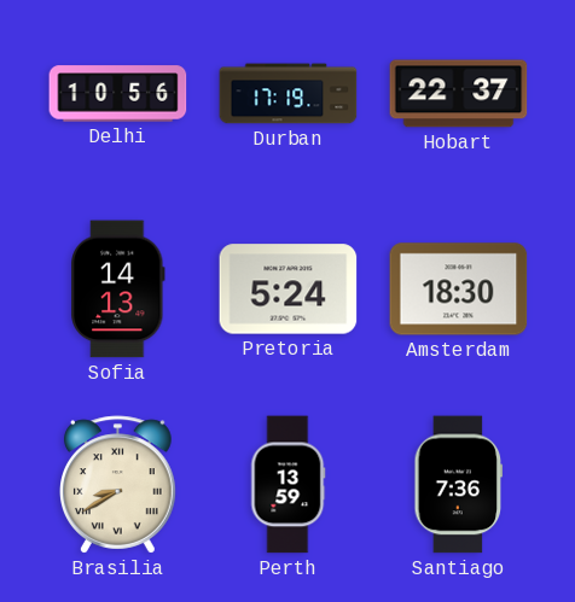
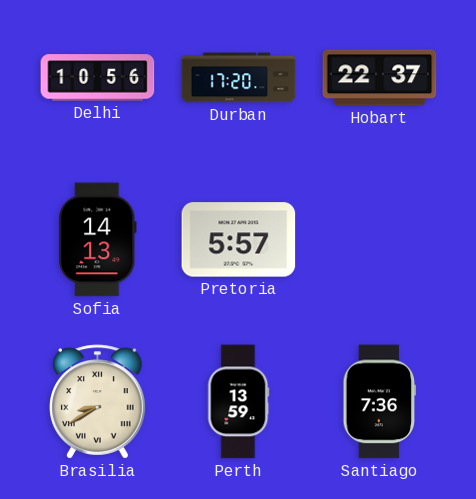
Durban: 17:19 -> 17:20
Pretoria: 5:24 -> 5:57
Amsterdam: 18:30 -> none
